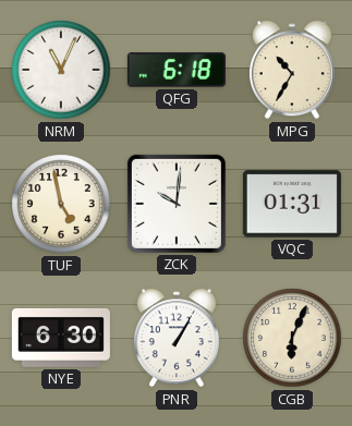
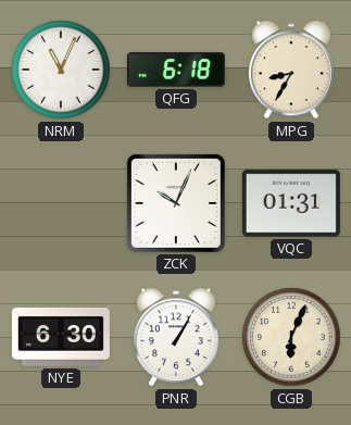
MPG: 10:35 -> 8:35
TUF: 4:58 -> none
ZCK: 10:01 -> 10:04
